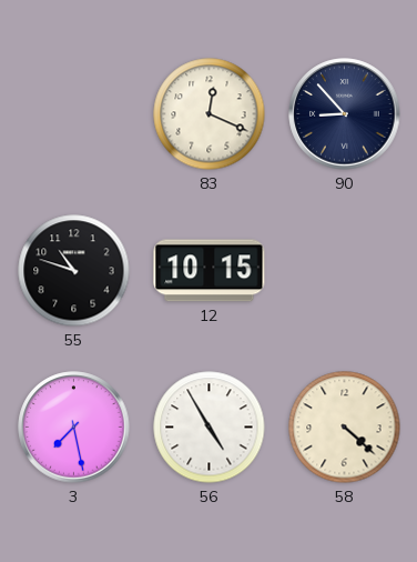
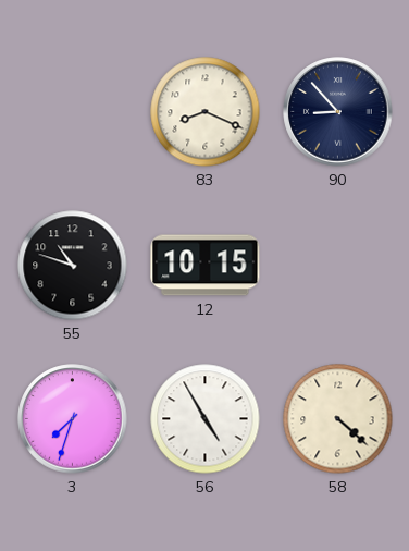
83: 12:19 -> 8:19
3: 7:28 -> 7:33
